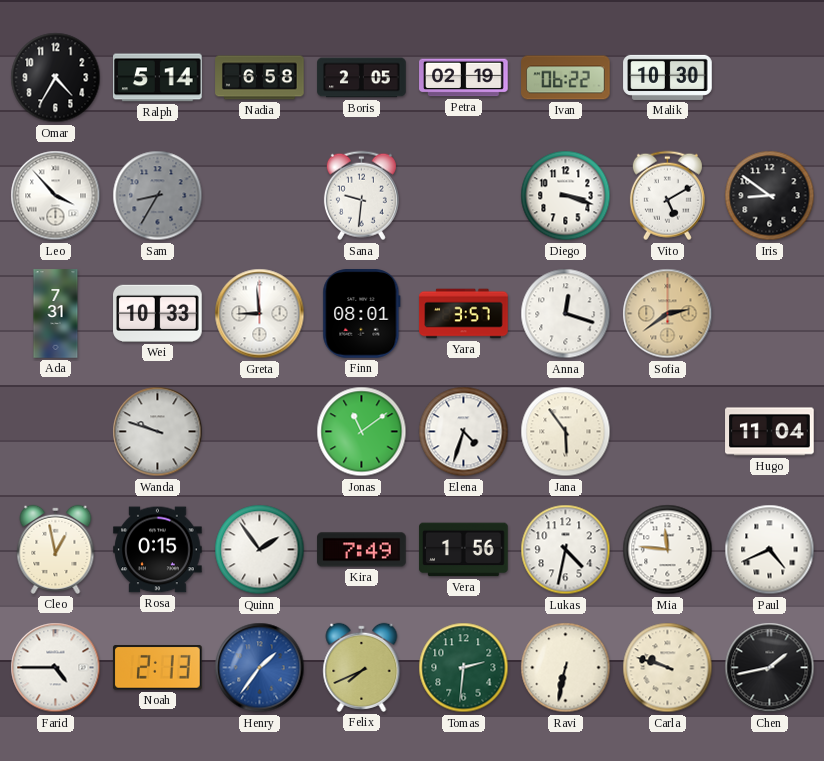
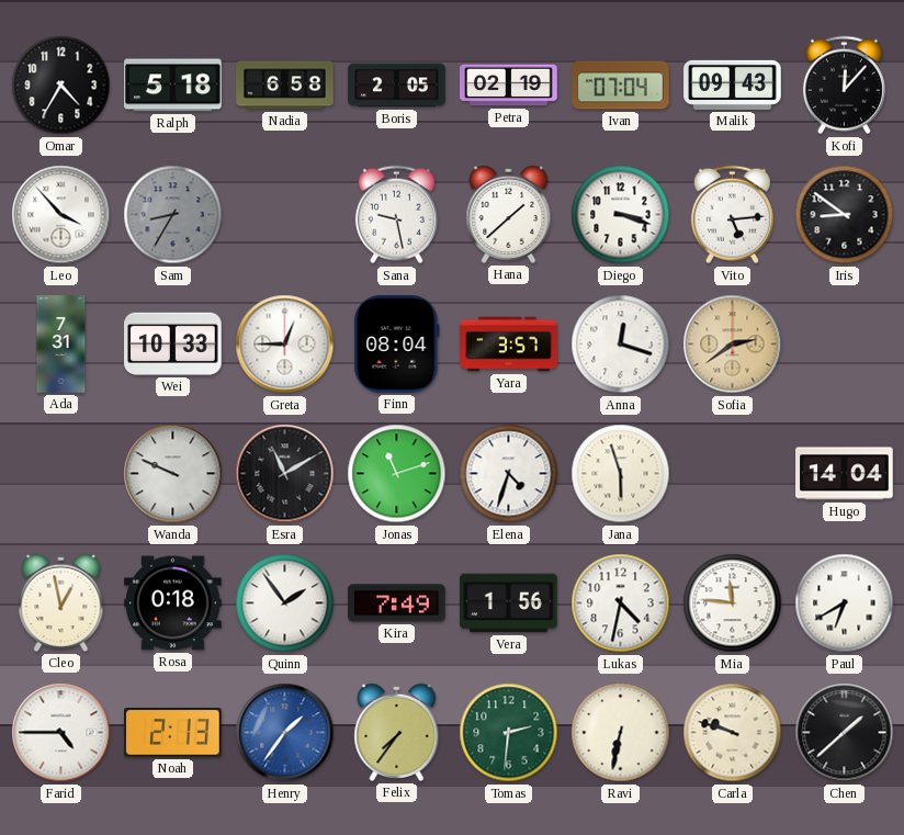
Ralph: 5:14 -> 5:18
Ivan: 06:22 -> 07:04
Malik: 10:30 -> 09:43
Kofi: none -> 12:07
Sana: 9:31 -> 9:28
Hana: none -> 1:38
Vito: 5:10 -> 5:14
Greta: 8:59 -> 12:45
Finn: 08:01 -> 08:04
Wanda: 9:48 -> 9:49
Esra: none -> 11:10
Jonas: 11:09 -> 11:12
Jana: 5:54 -> 5:57
Hugo: 11:04 -> 14:04
Rosa: 0:15 -> 0:18
Paul: 4:41 -> 6:40
Felix: 7:41 -> 7:36
Chen: 1:43 -> 1:38
